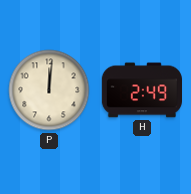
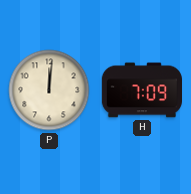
H: 2:49 -> 7:09
